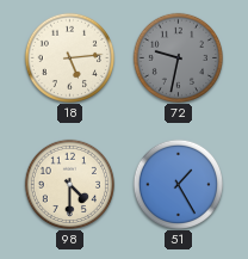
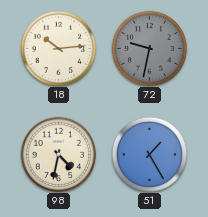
18: 5:14 -> 10:14
98: 4:30 -> 4:32
